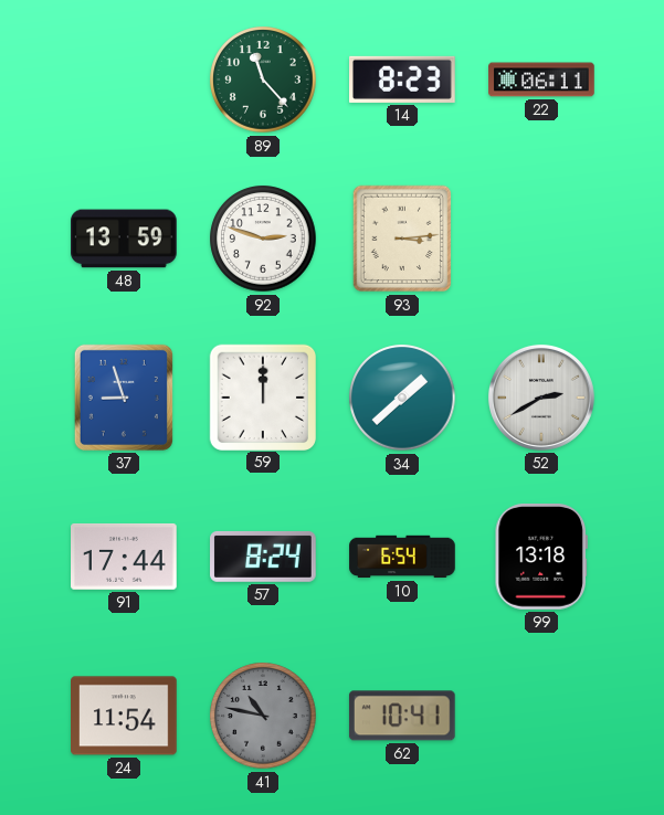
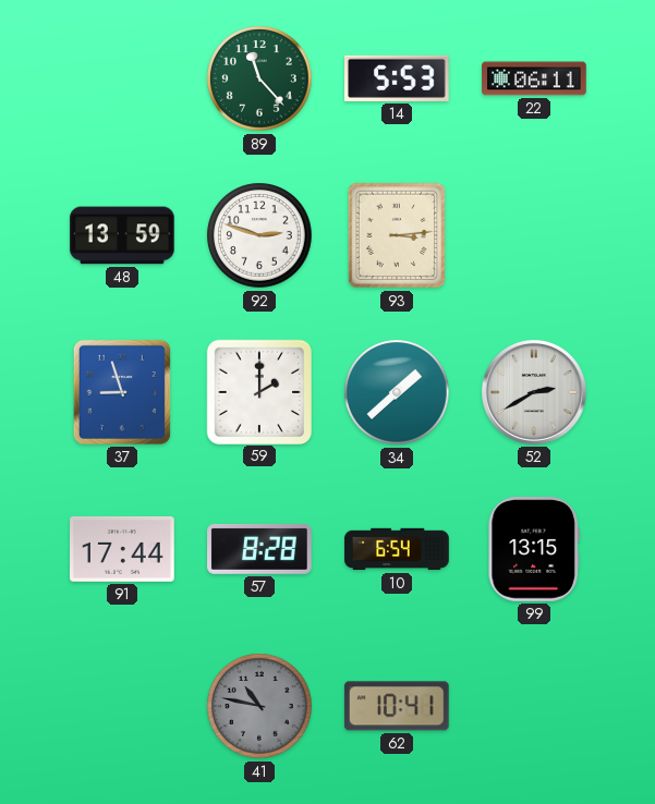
14: 8:23 -> 5:53
59: 12:00 -> 2:00
57: 8:24 -> 8:28
99: 13:18 -> 13:15
24: 11:54 -> none
